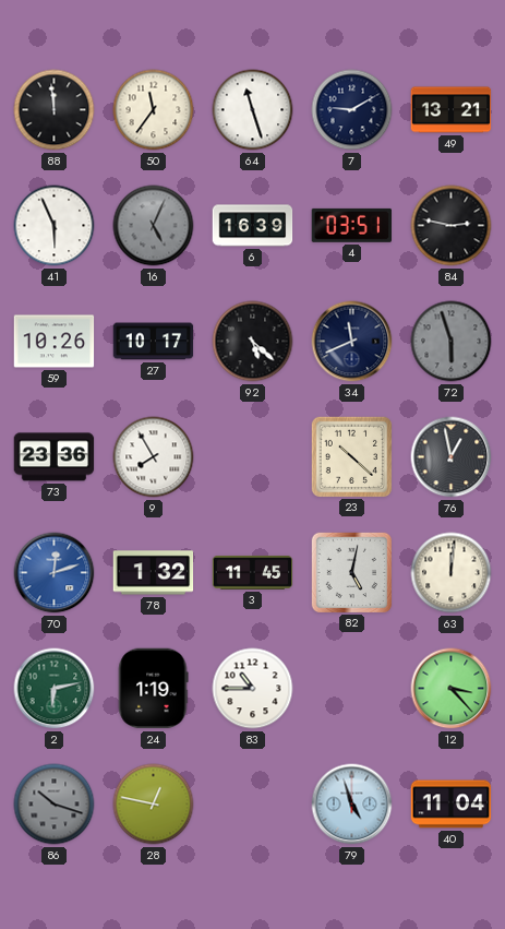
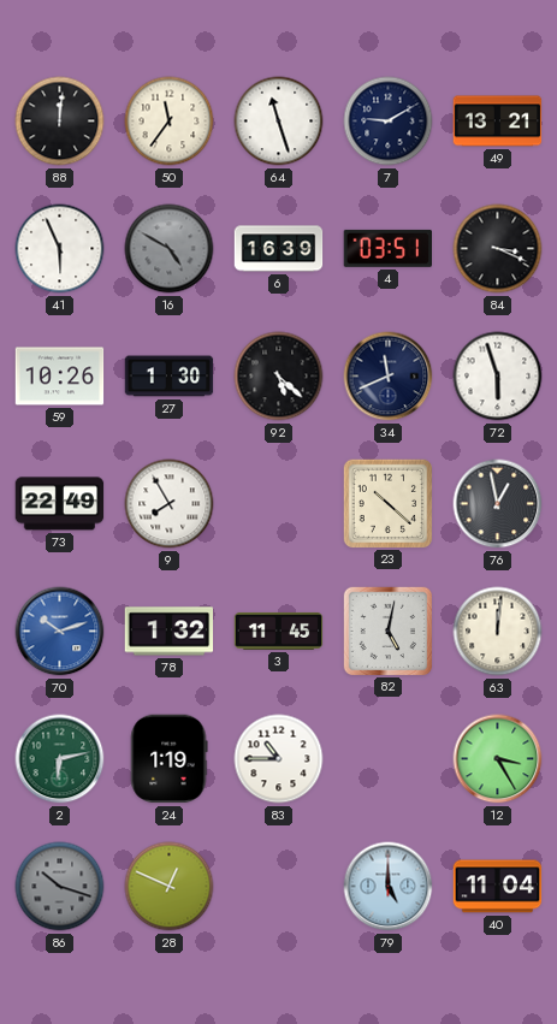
88: 11:59 -> 12:01
16: 5:04 -> 4:50
84: 2:47 -> 3:19
27: 10:17 -> 1:30
72 dial: grey -> white
73: 23:36 -> 22:49
70: 12:12 -> 10:12
12: 3:23 -> 3:25
28: 12:47 -> 12:49
79: 4:57 -> 5:00
